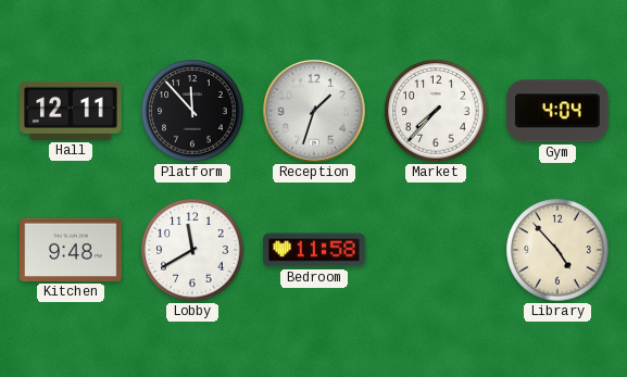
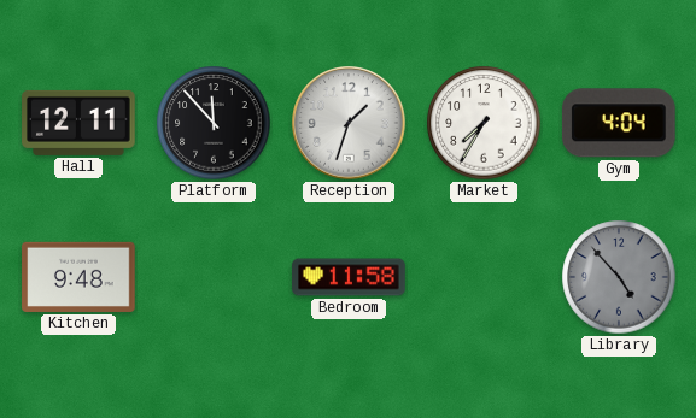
Market: 7:37 -> 7:35
Lobby: 11:40 -> none
Library dial: cream -> grey
